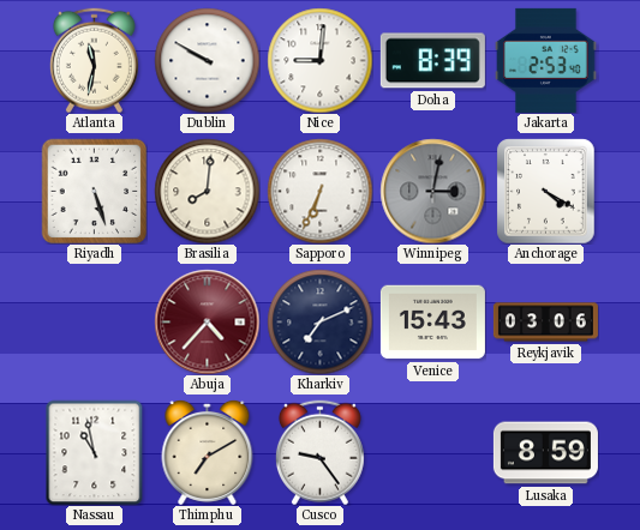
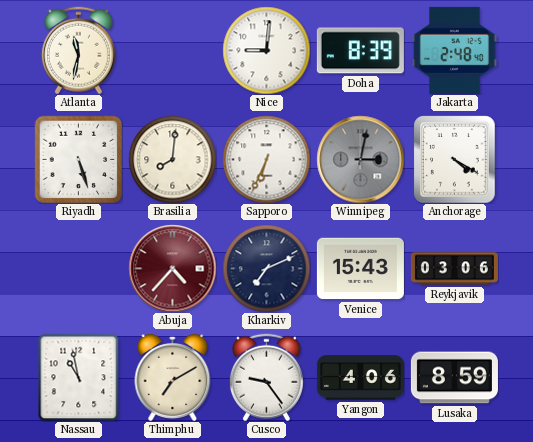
Dublin: 9:50 -> none
Jakarta: 2:53 -> 2:48
Yangon: none -> 4:06
